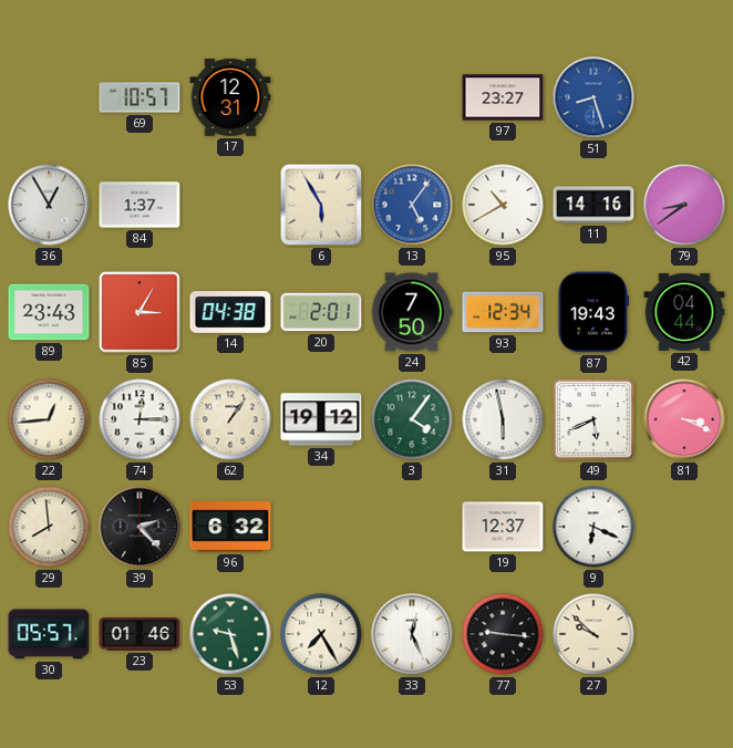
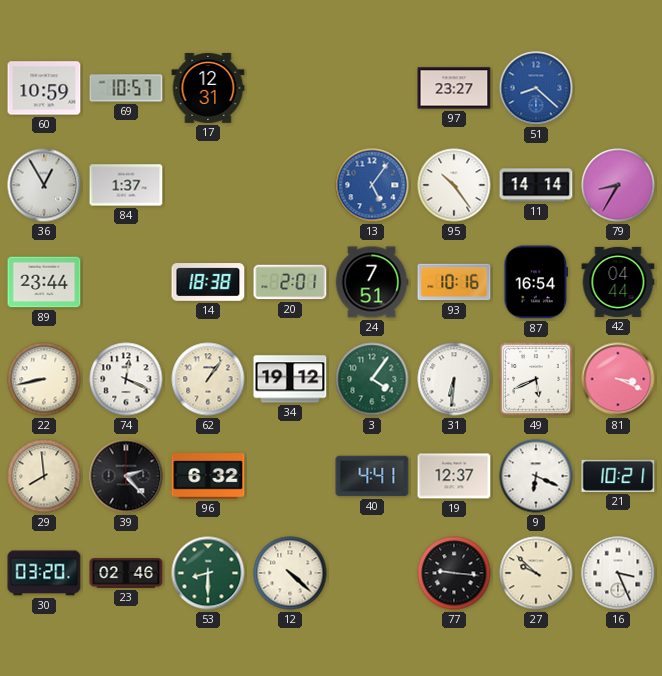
60: none -> 10:59
51: 8:27 -> 8:22
6: 5:55 -> none
95: 10:40 -> 10:24
11: 14:16 -> 14:14
79: 8:39 -> 8:35
89: 23:43 -> 23:44
85: 3:05 -> none
14: 04:38 -> 18:38
24: 7:50 -> 7:51
93: 12:34 -> 10:16
87: 19:43 -> 16:54
22: 12:44 -> 8:43
74: 12:15 -> 12:19
31: 5:58 -> 6:31
40: none -> 4:41
21: none -> 10:21
30: 05:57 -> 03:20
23: 01:46 -> 02:46
53: 9:27 -> 8:30
12: 7:25 -> 4:22
33: 12:26 -> none
16: none -> 3:26
